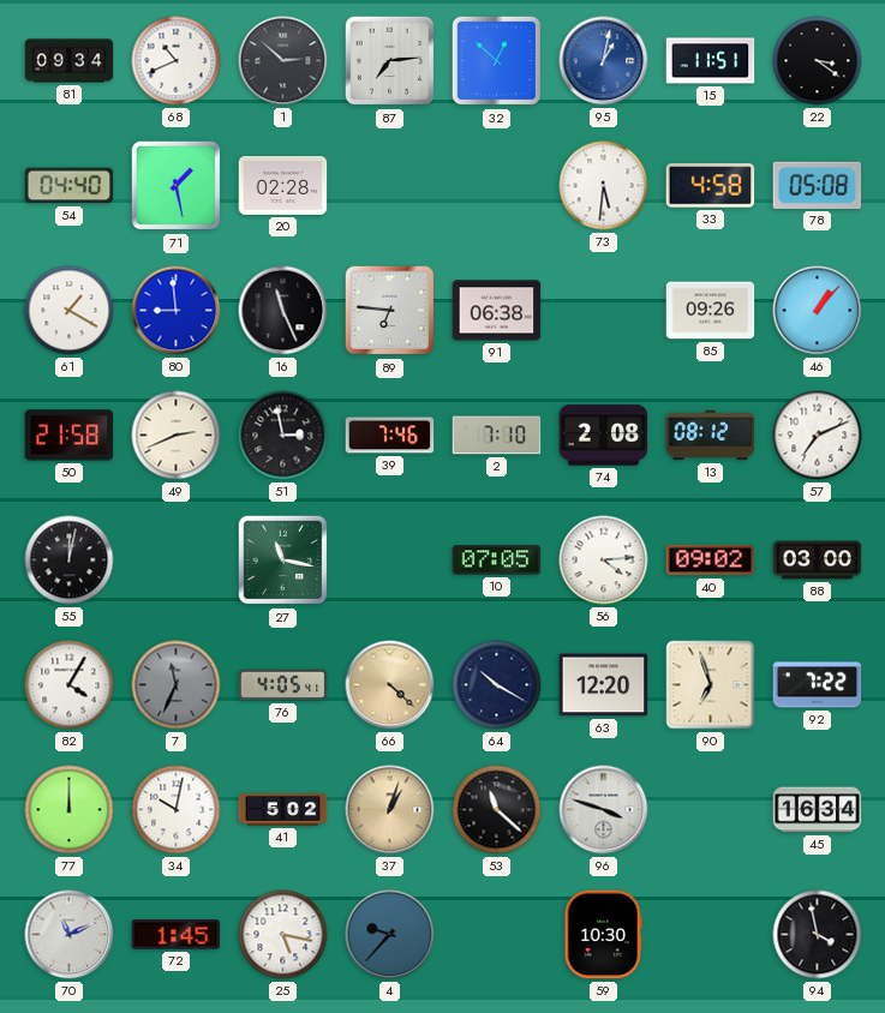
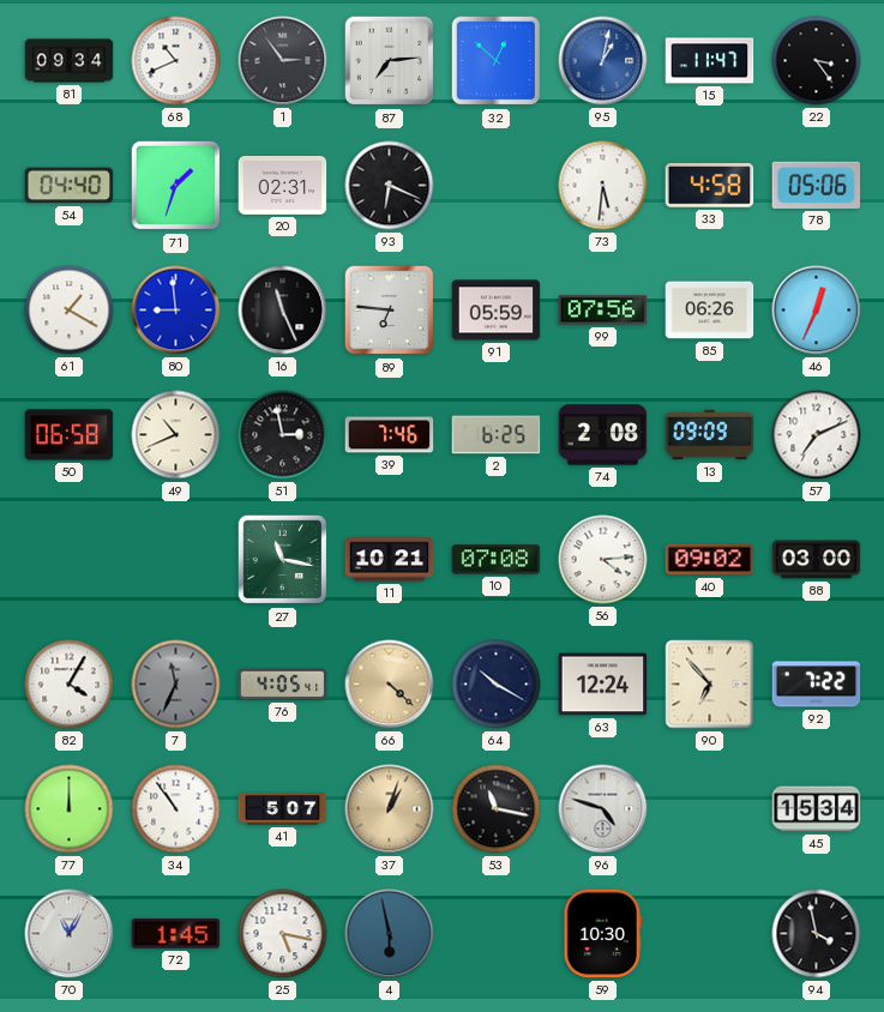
1: 2:52 -> 2:54
15: 11:51 -> 11:47
22: 3:21 -> 3:24
71: 1:28 -> 1:33
20: 02:28 -> 02:31
93: none -> 6:19
78: 05:08 -> 05:06
91: 06:38 -> 05:59
99: none -> 07:56
85: 09:26 -> 06:26
46: 1:07 -> 12:34
50: 21:58 -> 06:58
49: 2:41 -> 10:41
2: 7:10 -> 6:25
13: 08:12 -> 09:09
55: 12:02 -> none
11: none -> 10:21
10: 07:05 -> 07:08
63: 12:20 -> 12:24
90: 6:57 -> 6:53
34: 10:02 -> 10:54
41: 5:02 -> 5:07
53: 11:22 -> 11:17
96: 3:48 -> 4:48
45: 16:34 -> 15:34
70: 11:11 -> 11:05
4: 9:37 -> 5:58
